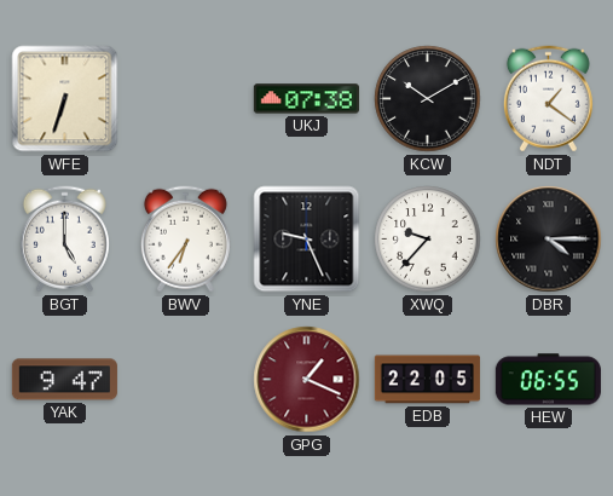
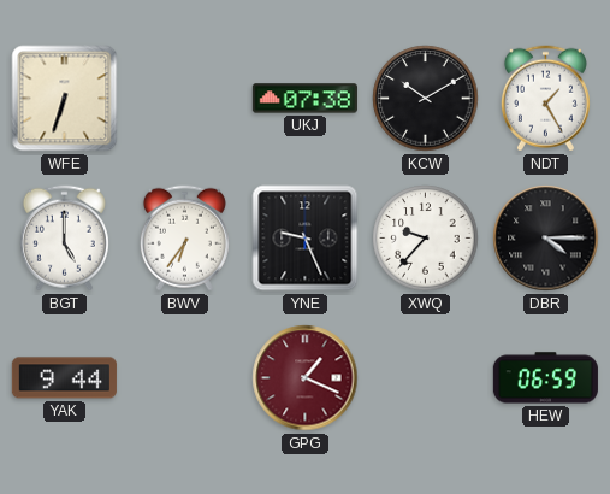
NDT: 1:21 -> 1:25
YAK: 9:47 -> 9:44
EDB: 22:05 -> none
HEW: 06:55 -> 06:59
